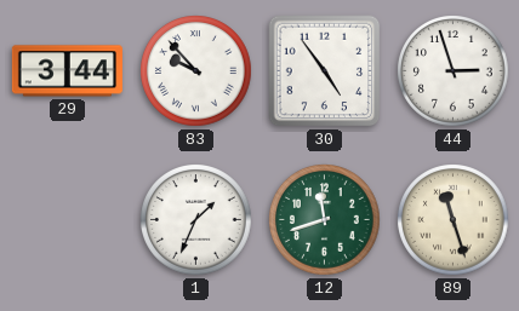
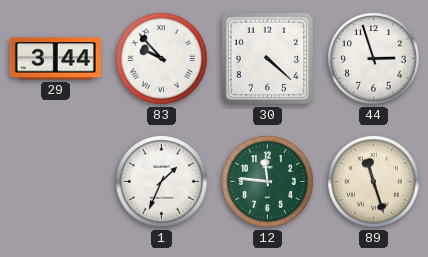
30: 4:54 -> 4:22
12: 11:42 -> 11:46
